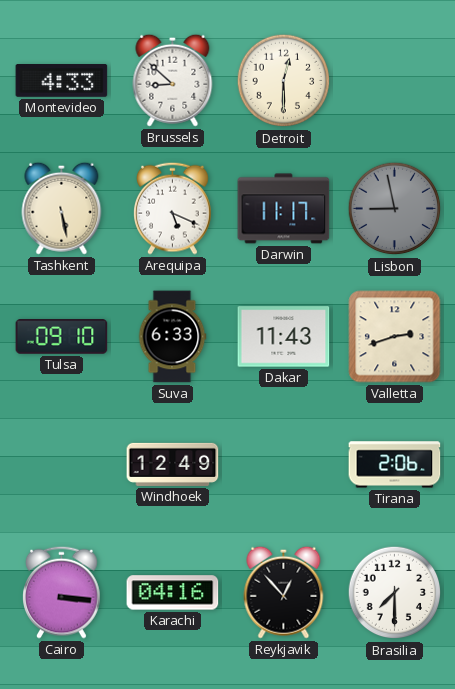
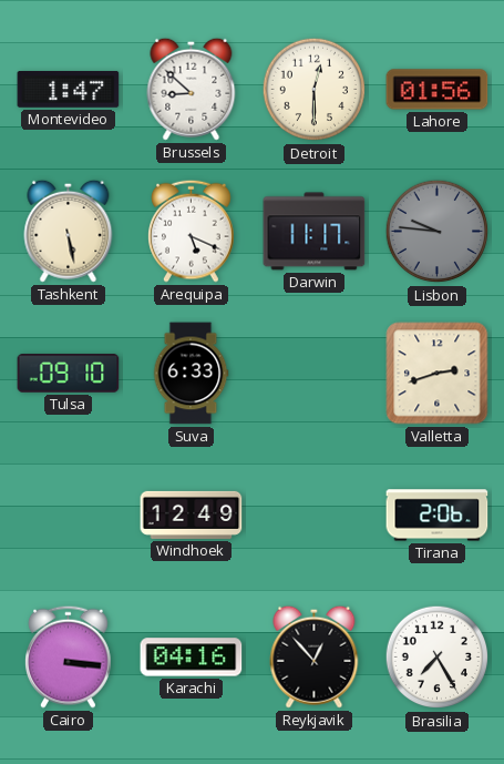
Montevideo: 4:33 -> 1:47
Lahore: none -> 01:56
Lisbon: 8:58 -> 9:46
Dakar: 11:43 -> none
Brasilia: 7:30 -> 7:25
